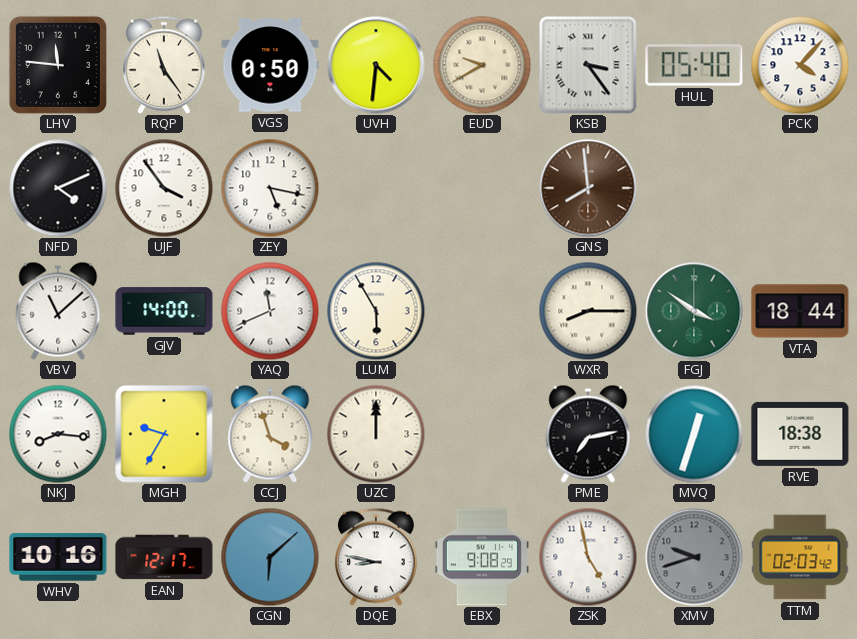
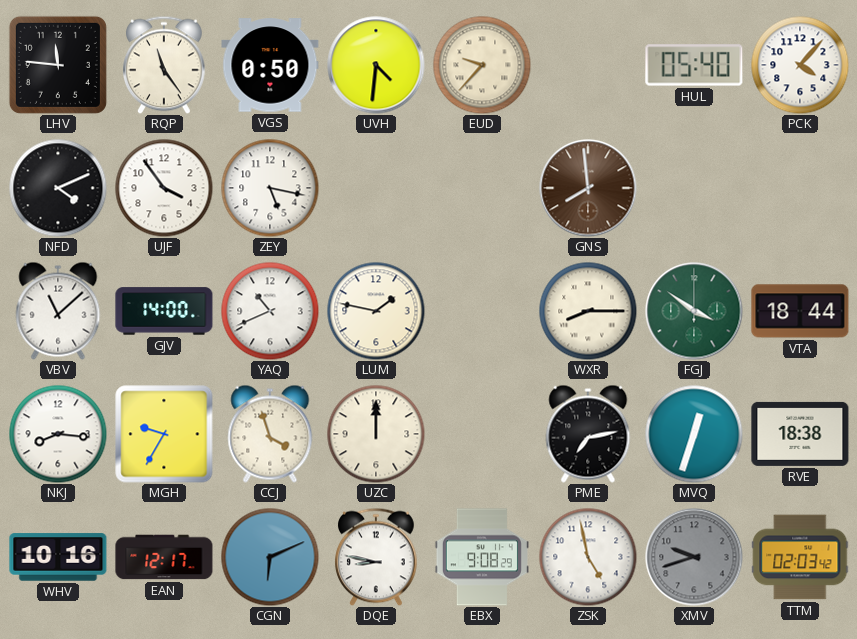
EUD: 9:40 -> 9:37
KSB: 3:24 -> none
YAQ: 11:41 -> 10:41
LUM: 5:55 -> 1:47
CGN: 6:08 -> 6:11
